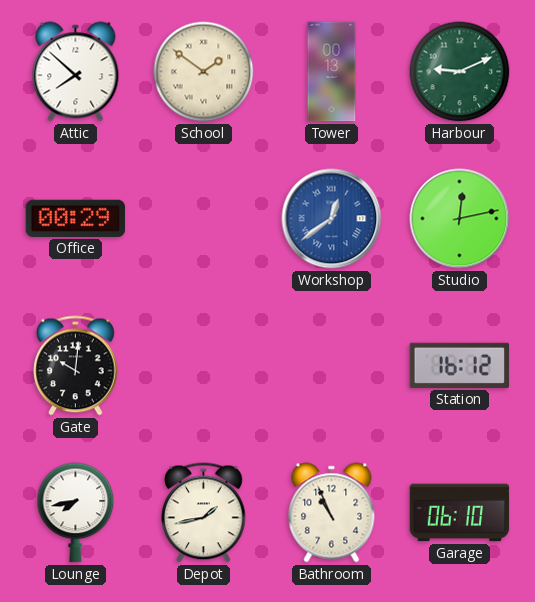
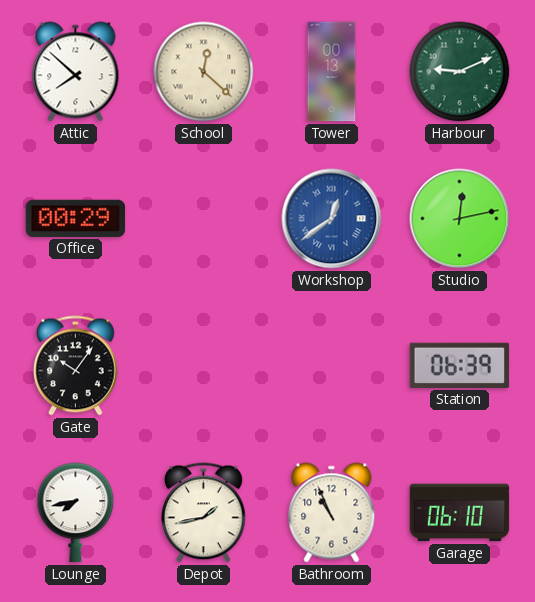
School: 1:51 -> 12:22
Gate: 10:01 -> 10:06
Station: 16:12 -> 06:39
